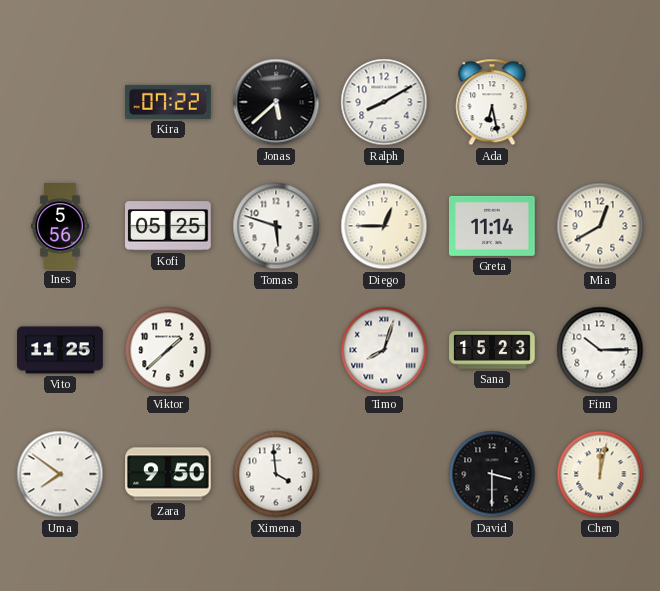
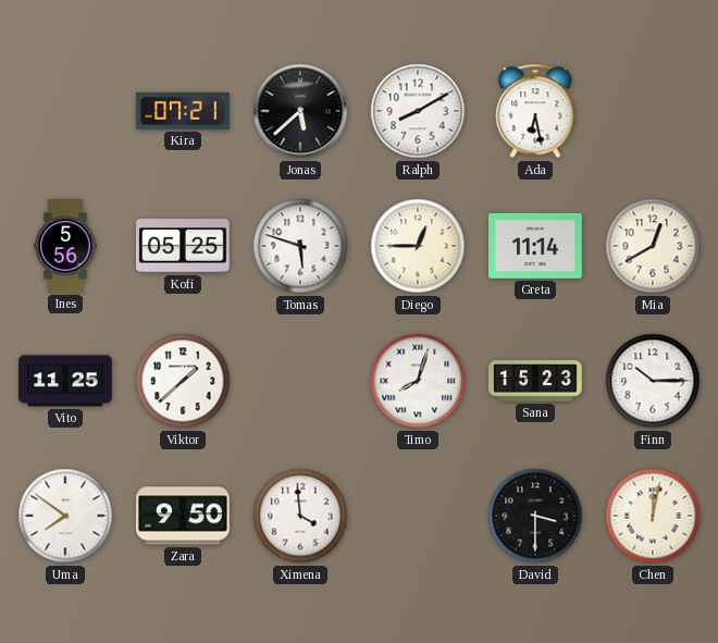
Kira: 07:22 -> 07:21
